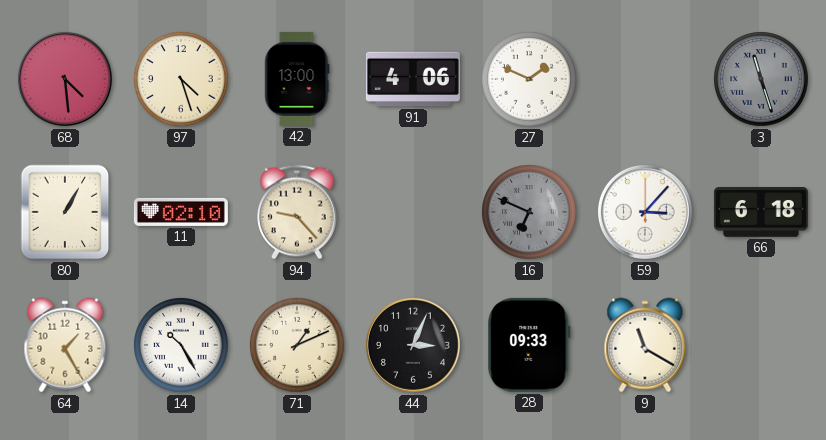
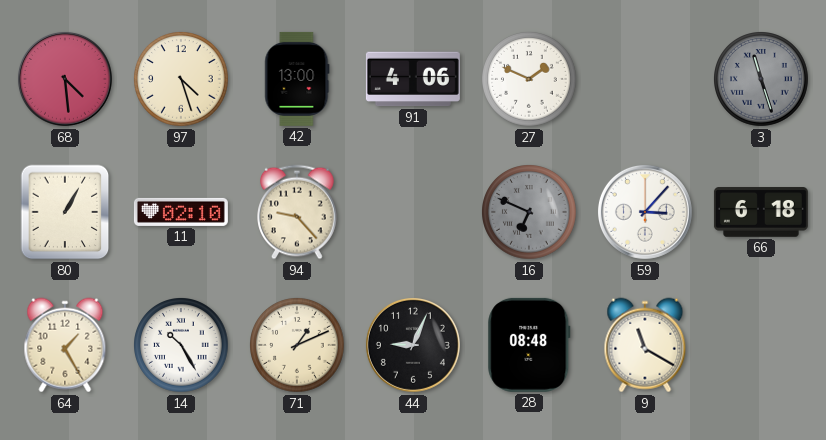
44: 3:04 -> 9:04
28: 09:33 -> 08:48
